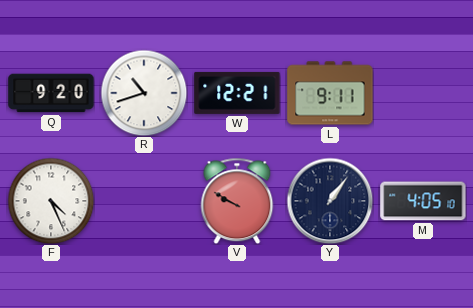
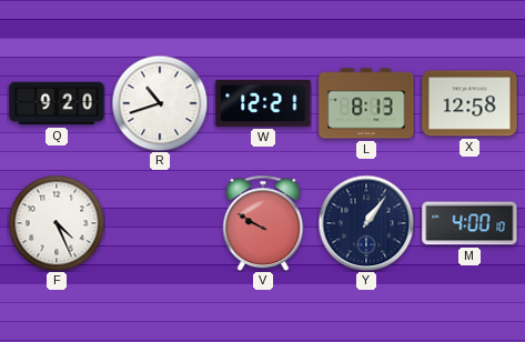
L: 9:11 -> 8:13
X: none -> 12:58
M: 4:05 -> 4:00
